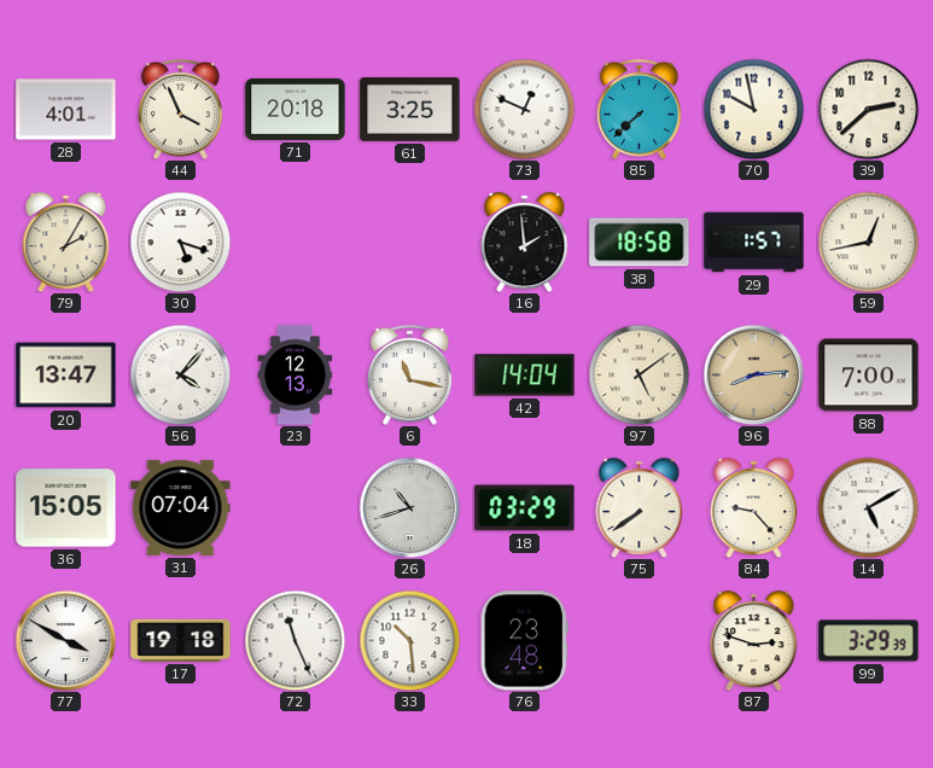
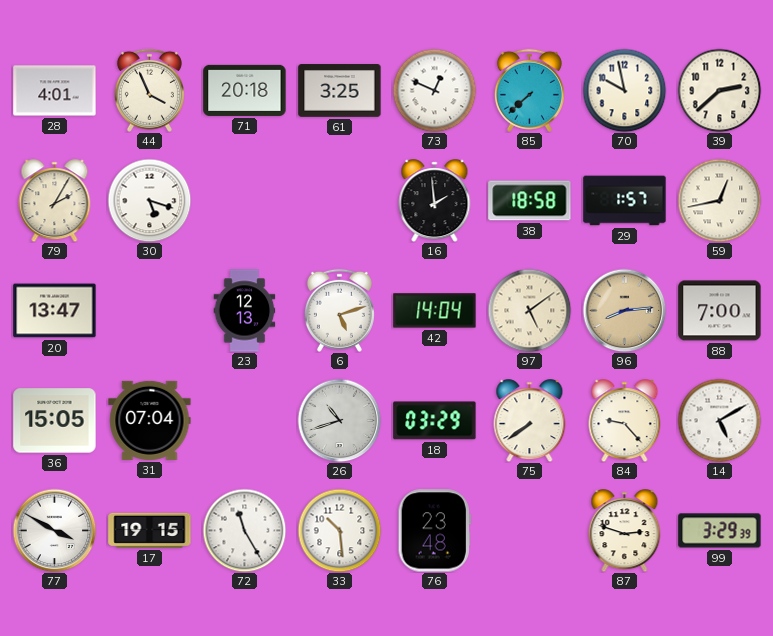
56: 4:07 -> none
6: 11:17 -> 5:12
17: 19:18 -> 19:15
72: 11:26 -> 11:25
